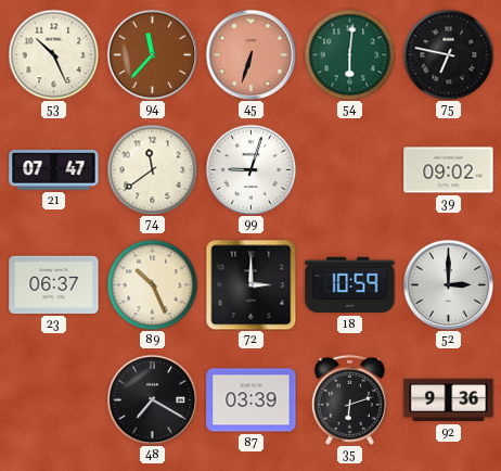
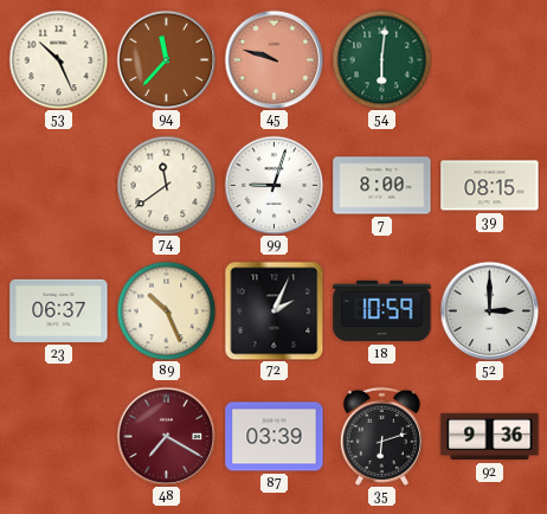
45: 6:33 -> 9:48
75: 6:47 -> none
21: 07:47 -> none
7: none -> 8:00
39: 09:02 -> 08:15
72: 3:00 -> 2:04
48 dial: black -> burgundy
